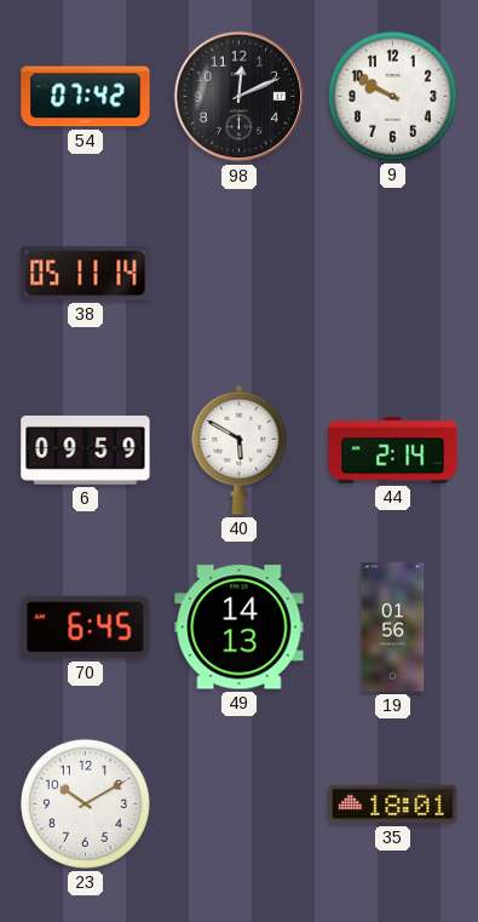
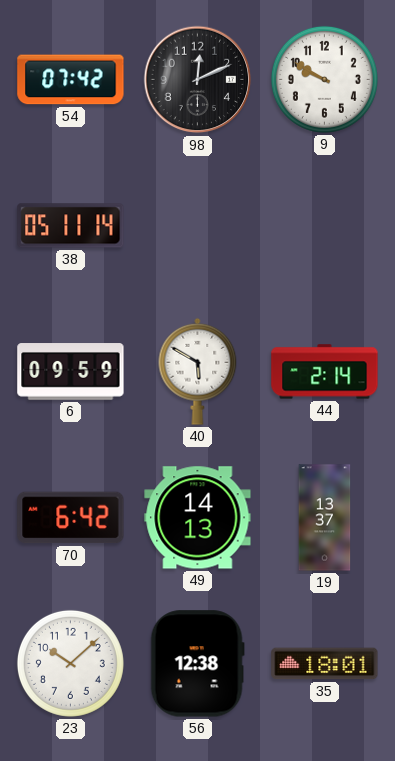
70: 6:45 -> 6:42
19: 01:56 -> 13:37
23: 10:10 -> 10:08
56: none -> 12:38
